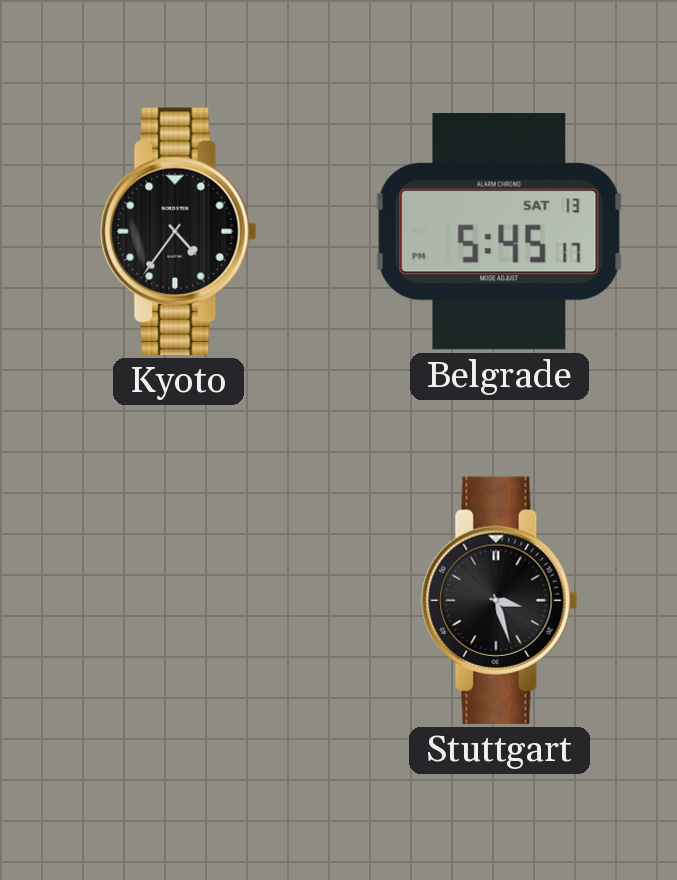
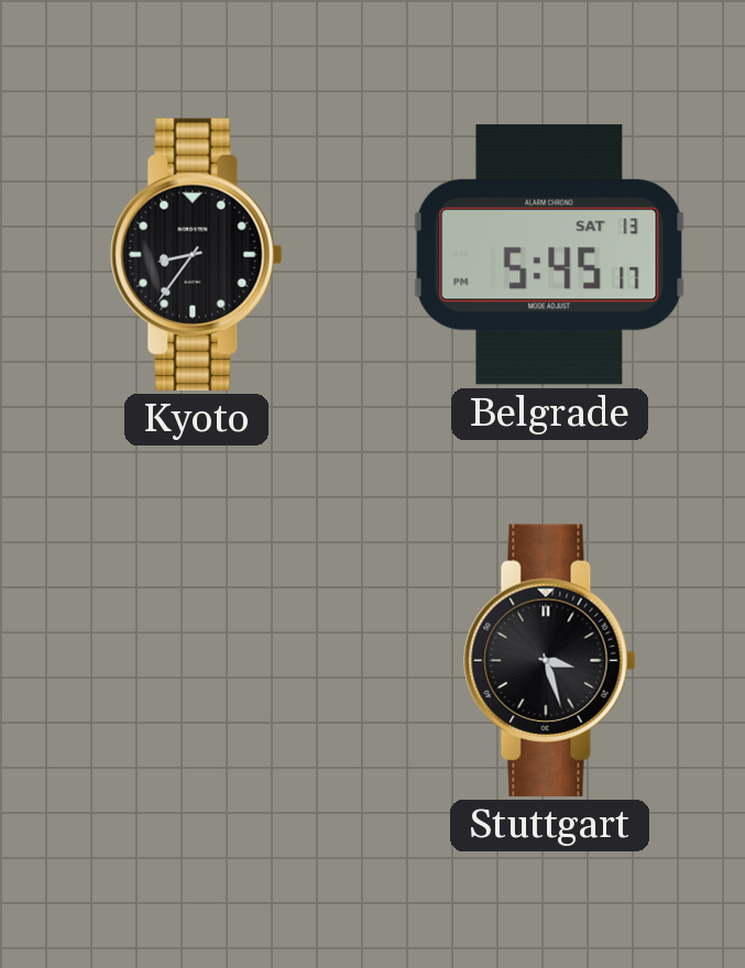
Kyoto: 4:36 -> 8:36
